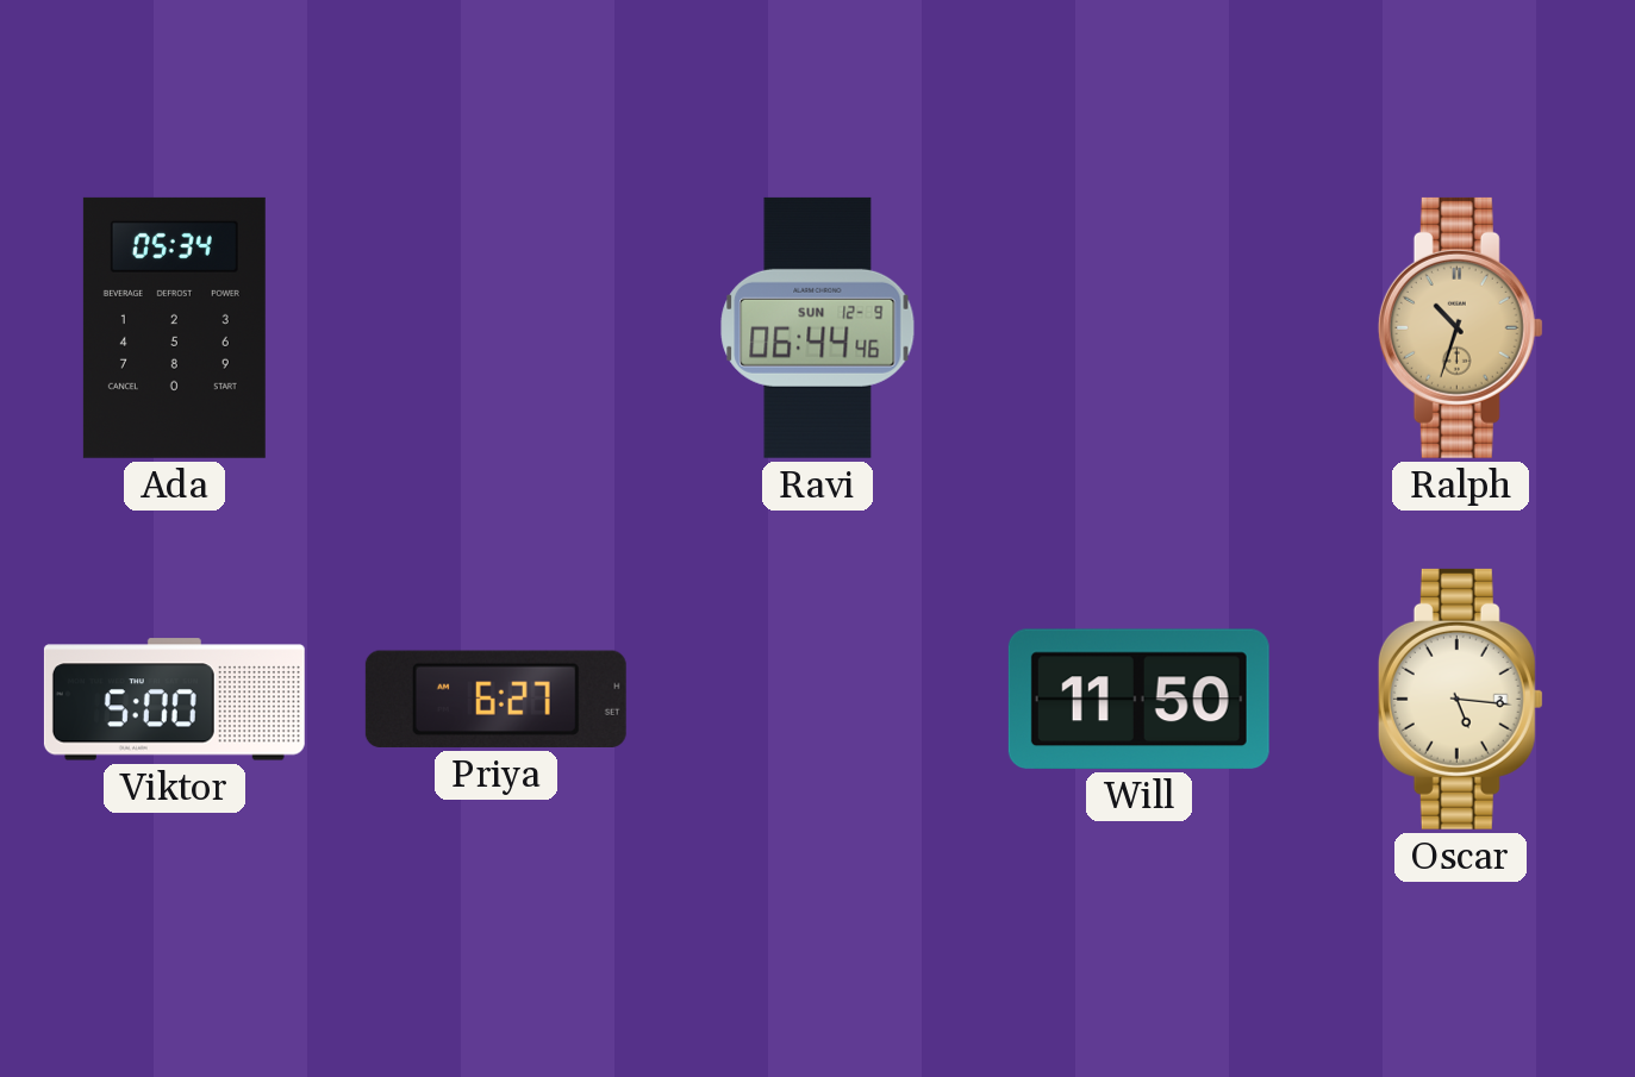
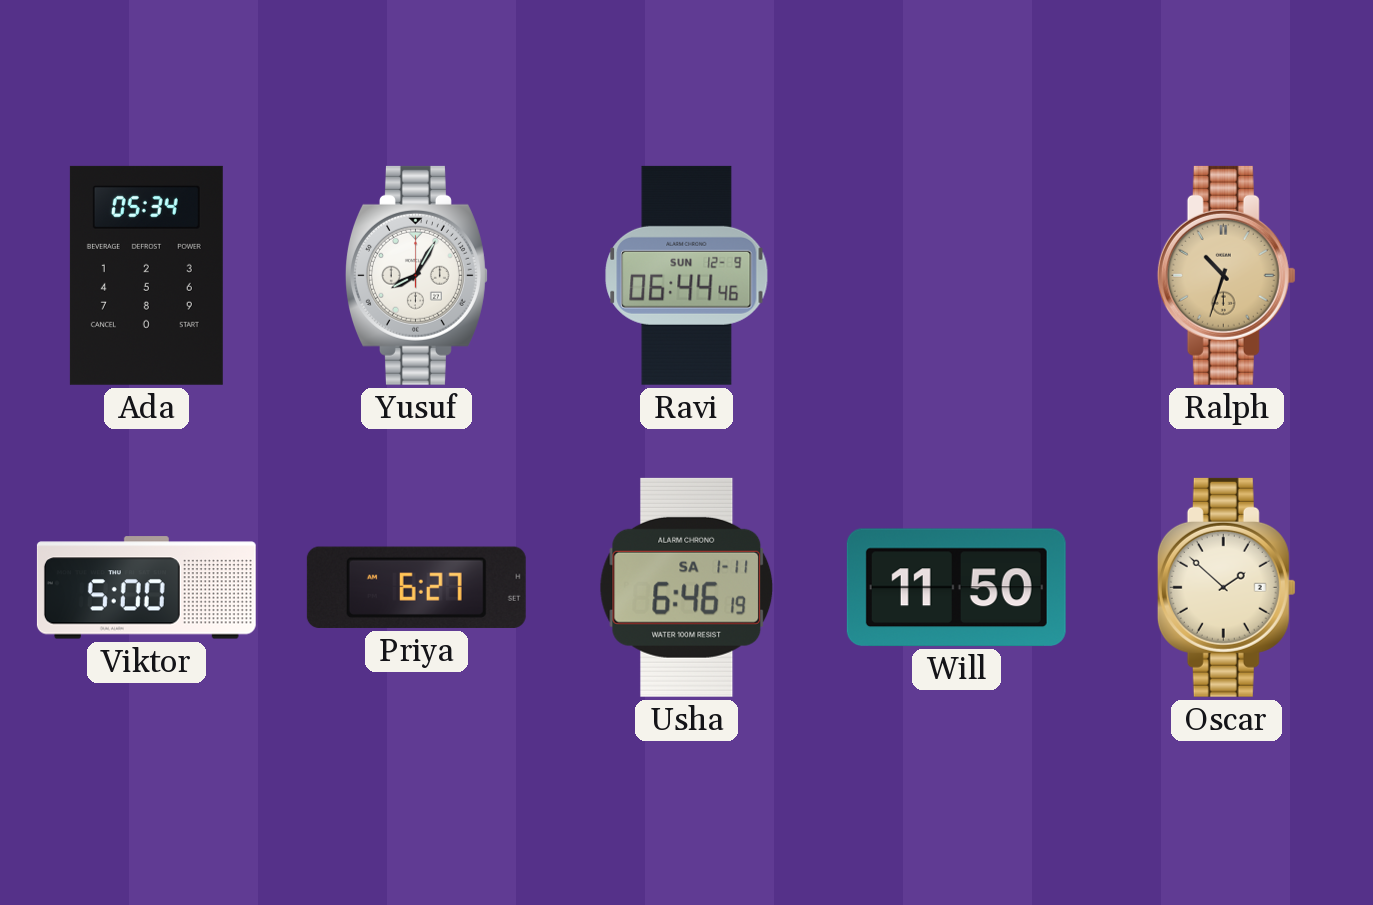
Yusuf: none -> 8:05
Usha: none -> 6:46
Oscar: 5:16 -> 1:52
